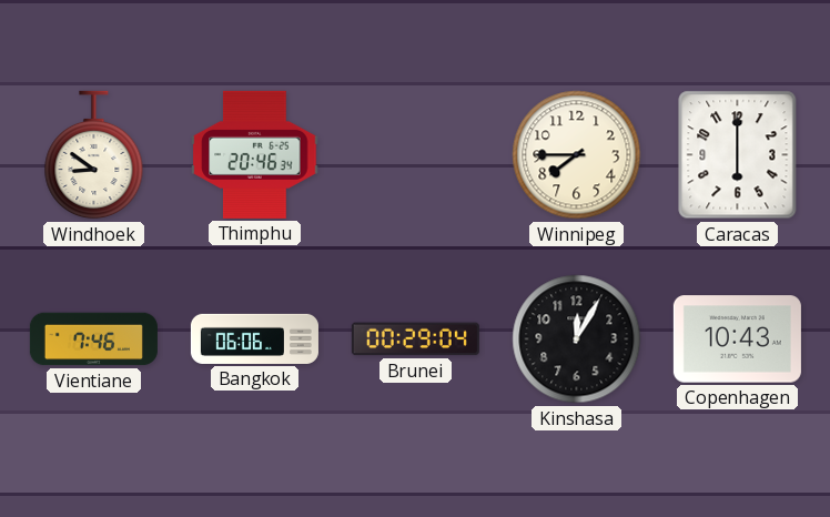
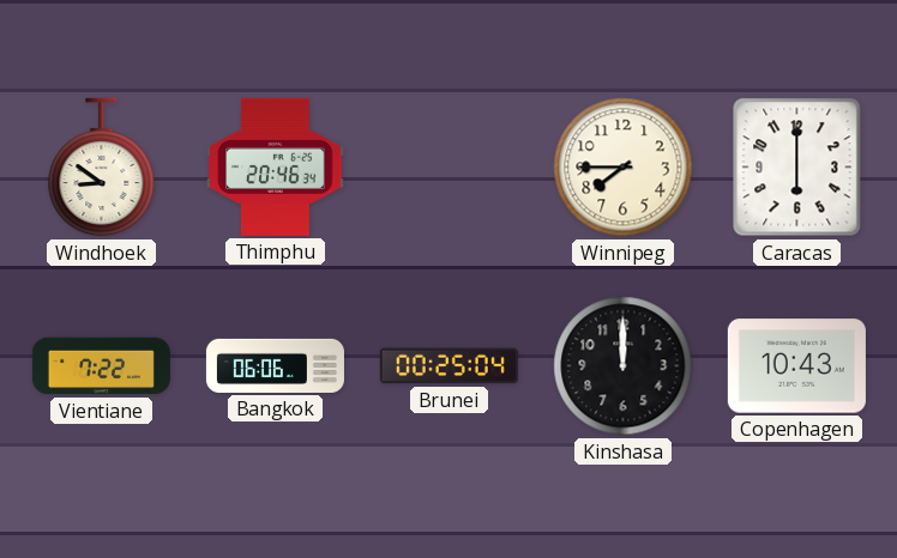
Vientiane: 7:46 -> 7:22
Brunei: 00:29 -> 00:25
Kinshasa: 12:05 -> 12:00
